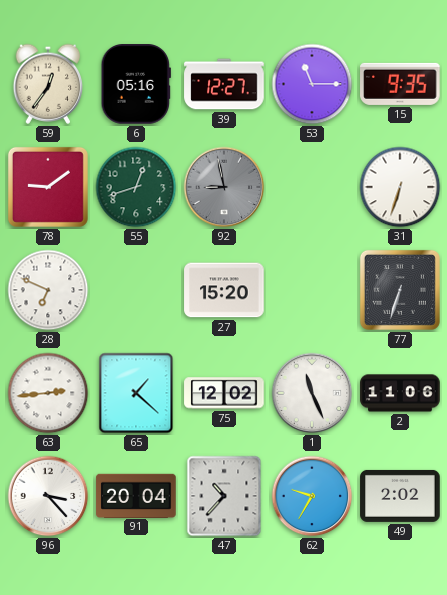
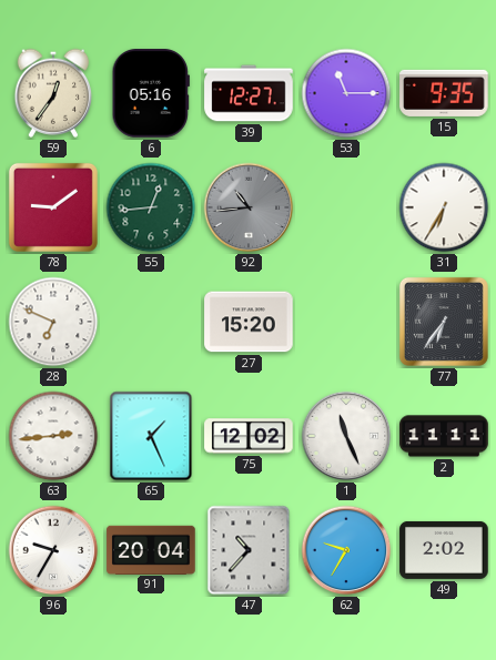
55: 12:42 -> 12:44
92: 8:58 -> 10:44
31: 6:33 -> 6:35
77: 6:33 -> 6:36
65: 1:22 -> 1:26
2: 11:06 -> 11:11
96: 3:23 -> 9:35
